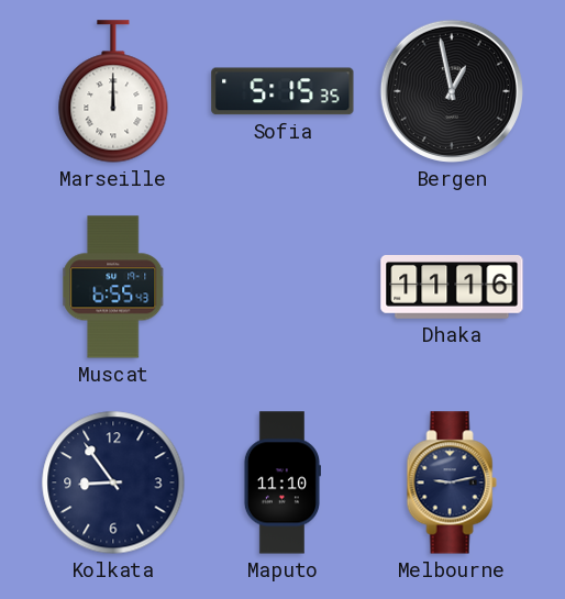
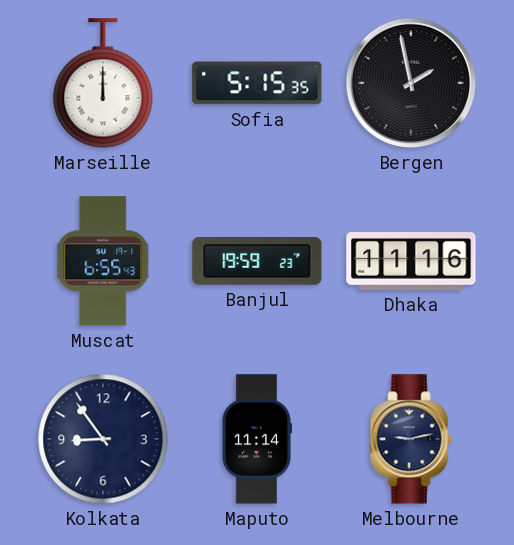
Bergen: 12:58 -> 1:58
Banjul: none -> 19:59
Maputo: 11:10 -> 11:14
